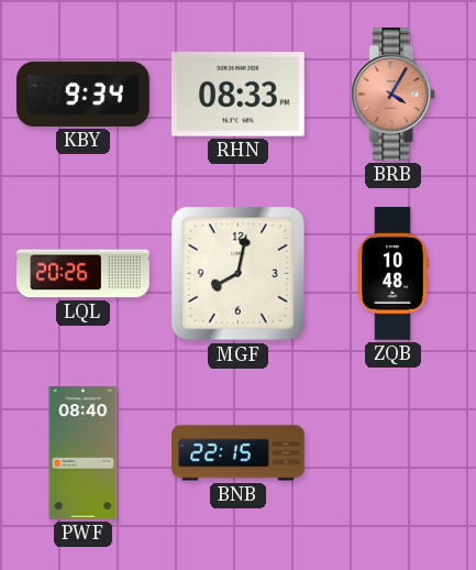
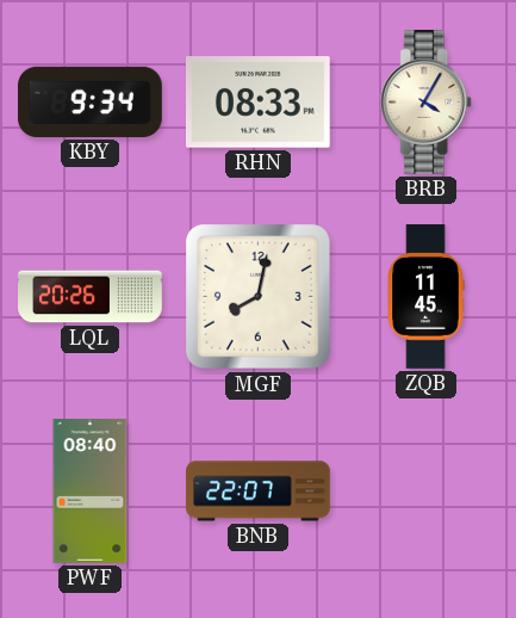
BRB dial: salmon -> cream
ZQB: 10:48 -> 11:45
BNB: 22:15 -> 22:07
